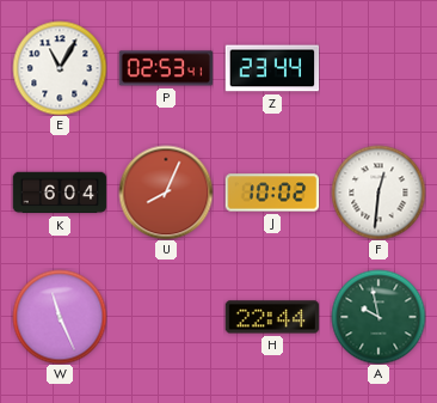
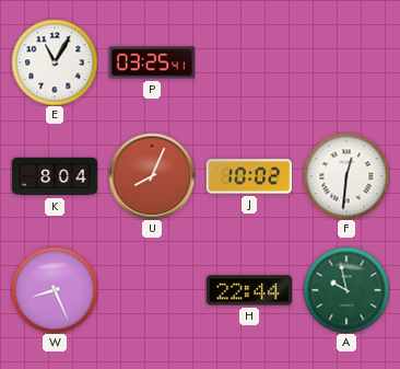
P: 02:53 -> 03:25
Z: 23:44 -> none
K: 6:04 -> 8:04
W: 11:26 -> 8:26
